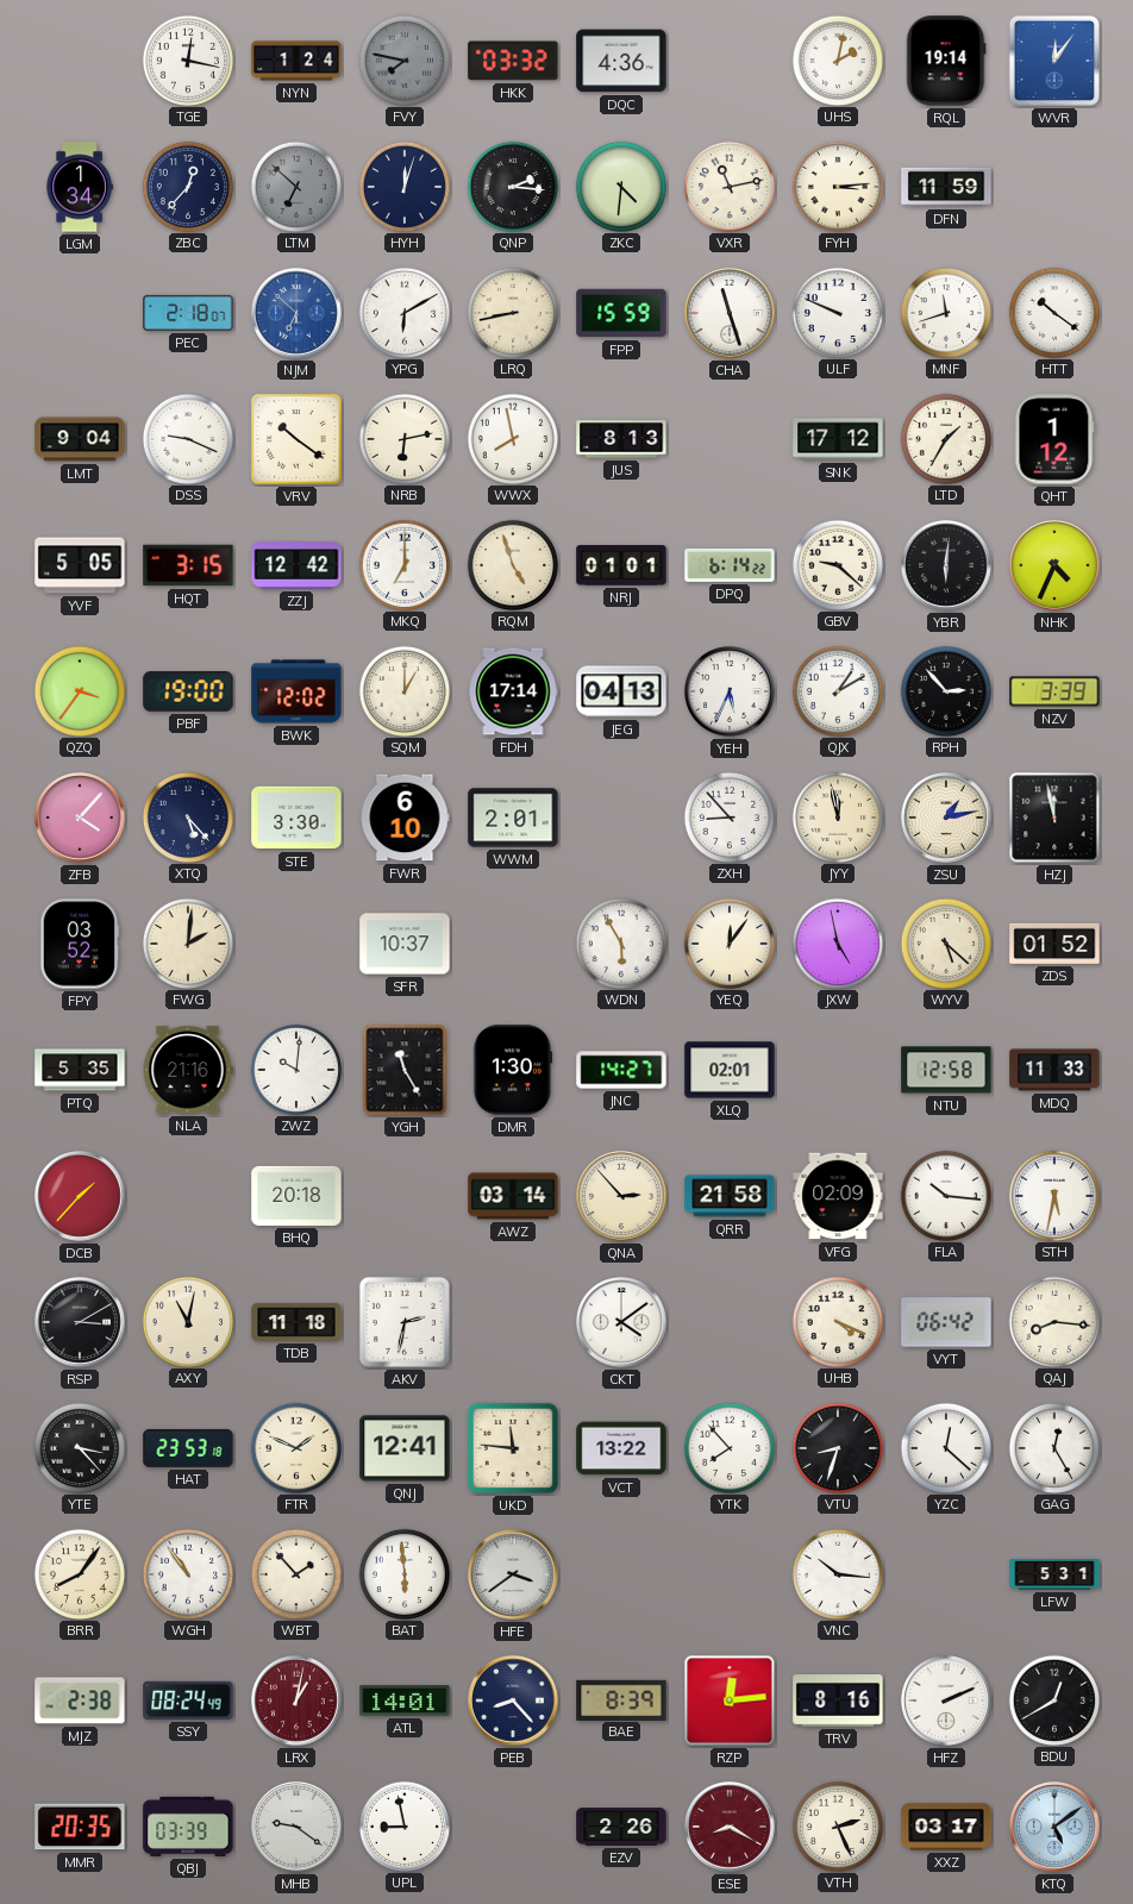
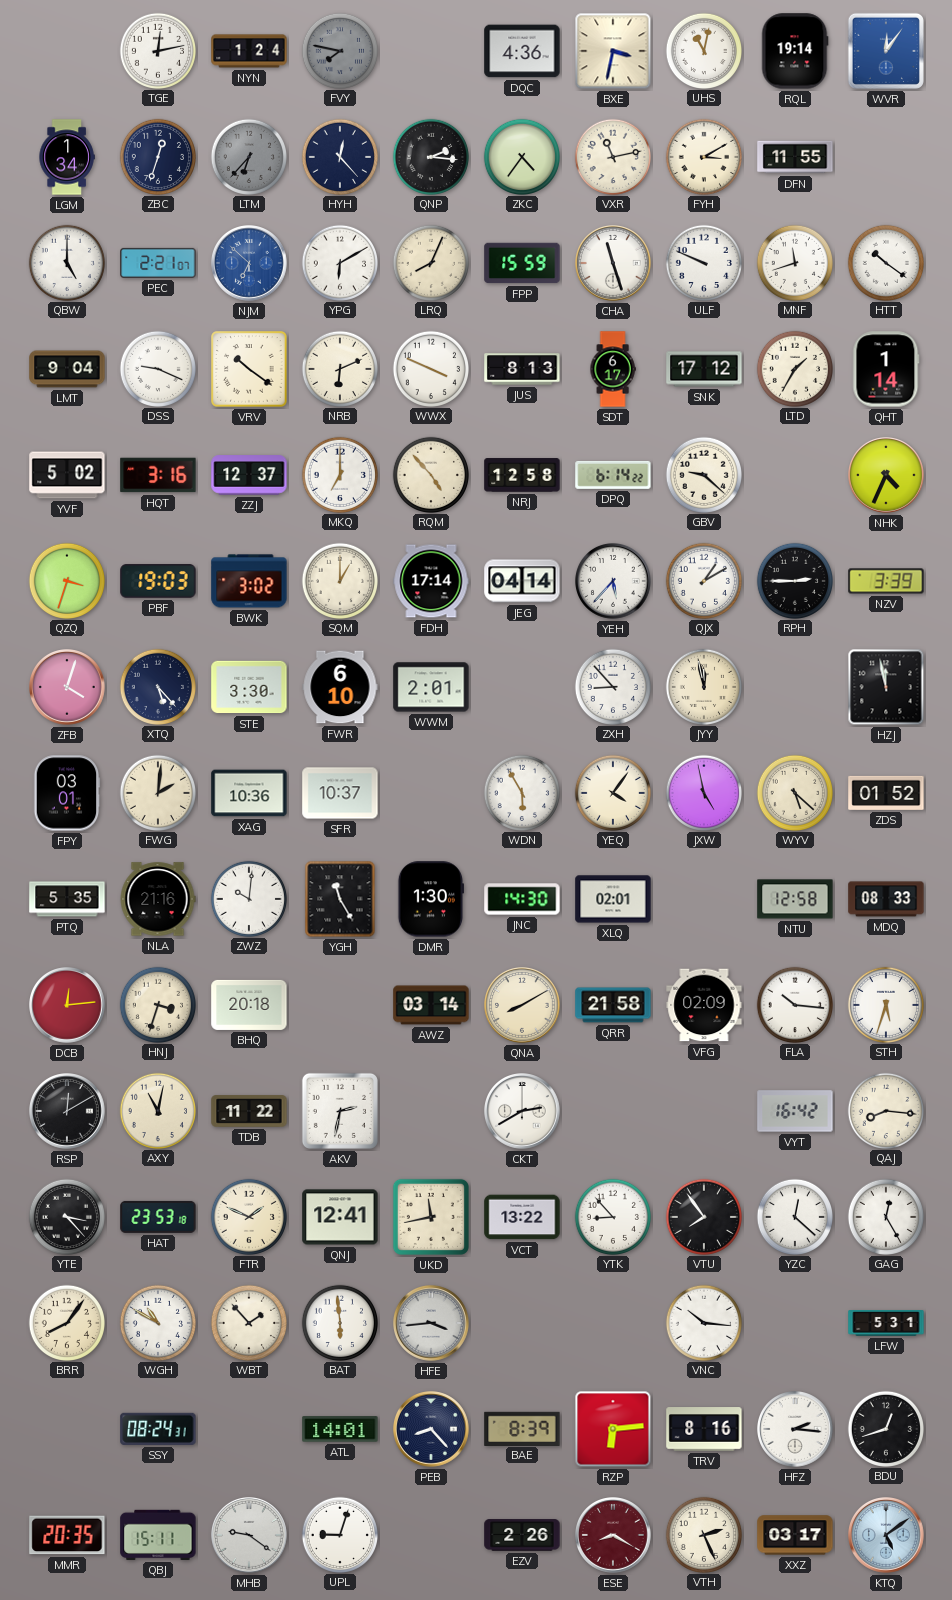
TGE: 12:17 -> 12:13
HKK: 03:32 -> none
BXE: none -> 3:32
UHS: 2:02 -> 11:02
ZBC: 12:37 -> 12:33
LTM: 6:52 -> 6:37
HYH: 12:03 -> 12:23
ZKC: 4:31 -> 4:36
FYH: 3:14 -> 3:10
DFN: 11:59 -> 11:55
QBW: none -> 5:00
PEC: 2:18 -> 2:21
LRQ: 8:43 -> 8:04
NRB: 6:13 -> 6:11
WWX: 7:58 -> 3:49
SDT: none -> 6:17
QHT: 1:12 -> 1:14
YVF: 5:05 -> 5:02
HQT: 3:15 -> 3:16
ZZJ: 12:42 -> 12:37
RQM: 4:57 -> 4:53
NRJ: 01:01 -> 12:58
YBR: 6:01 -> none
QZQ: 3:36 -> 3:33
PBF: 19:00 -> 19:03
BWK: 12:02 -> 3:02
JEG: 04:13 -> 04:14
YEH: 5:34 -> 5:37
RPH: 2:53 -> 2:45
ZFB: 4:07 -> 4:03
ZSU: 1:13 -> none
FPY: 03:52 -> 03:01
XAG: none -> 10:36
YEQ: 12:06 -> 4:06
JNC: 14:27 -> 14:30
MDQ: 11:33 -> 08:33
DCB: 1:37 -> 12:14
HNJ: none -> 3:33
QNA: 2:53 -> 8:10
STH: 5:32 -> 5:33
RSP: 3:10 -> 12:10
TDB: 11:18 -> 11:22
CKT: 4:09 -> 2:40
UHB: 4:19 -> none
VYT: 06:42 -> 16:42
UKD: 11:46 -> 11:43
YTK: 7:53 -> 8:53
VTU: 8:33 -> 7:54
WGH: 10:54 -> 10:50
HFE: 3:39 -> 3:44
MJZ: 2:38 -> none
SSY: 08:24:49 -> 08:24:31
LRX: 1:02 -> none
RZP: 12:14 -> 6:14
HFZ: 2:11 -> 2:16
BDU: 12:40 -> 12:42
QBJ: 03:39 -> 15:11
UPL: 8:58 -> 9:03
